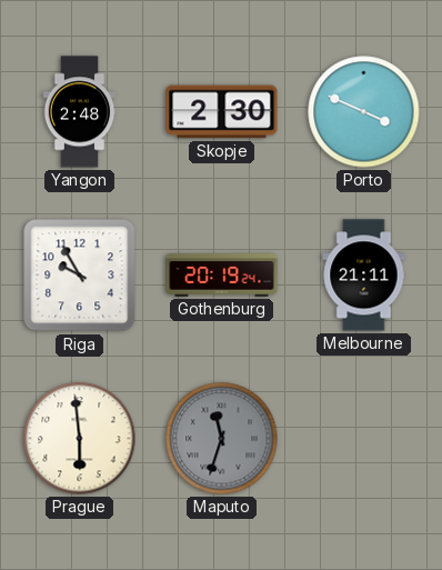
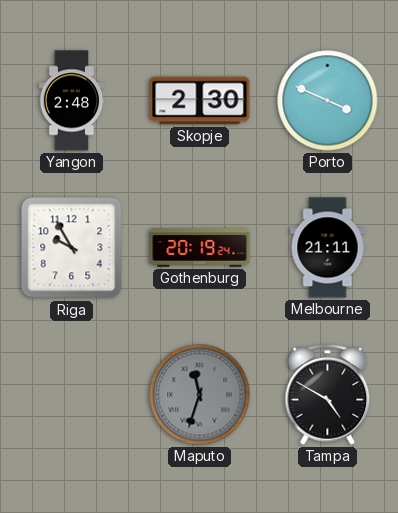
Prague: 5:59 -> none
Tampa: none -> 4:50
